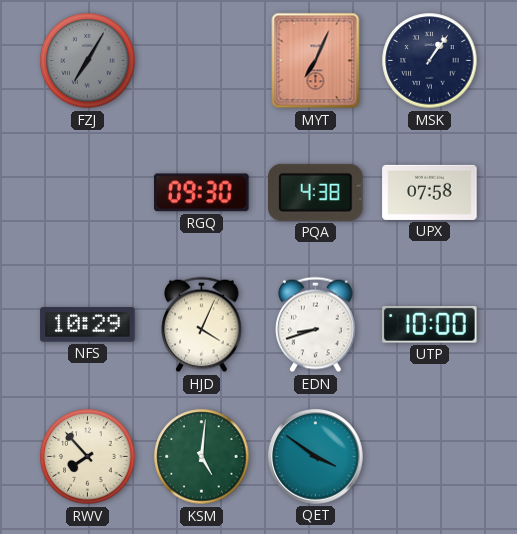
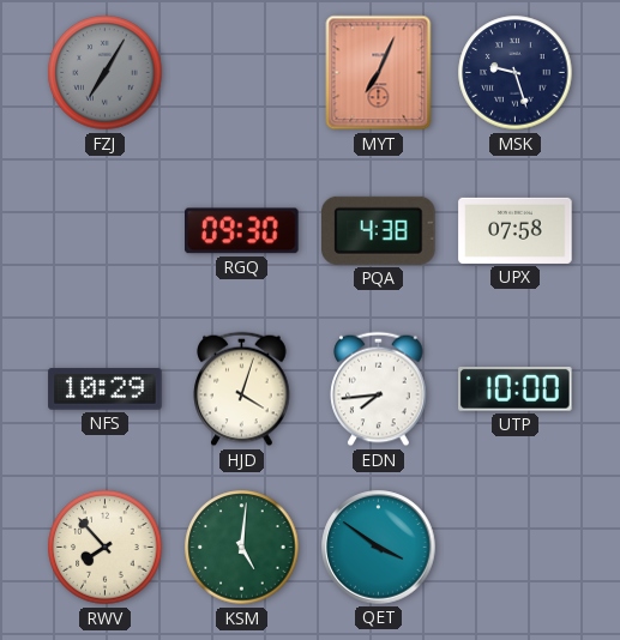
MSK: 1:06 -> 9:27
HJD: 4:04 -> 4:03
EDN: 8:42 -> 7:44
